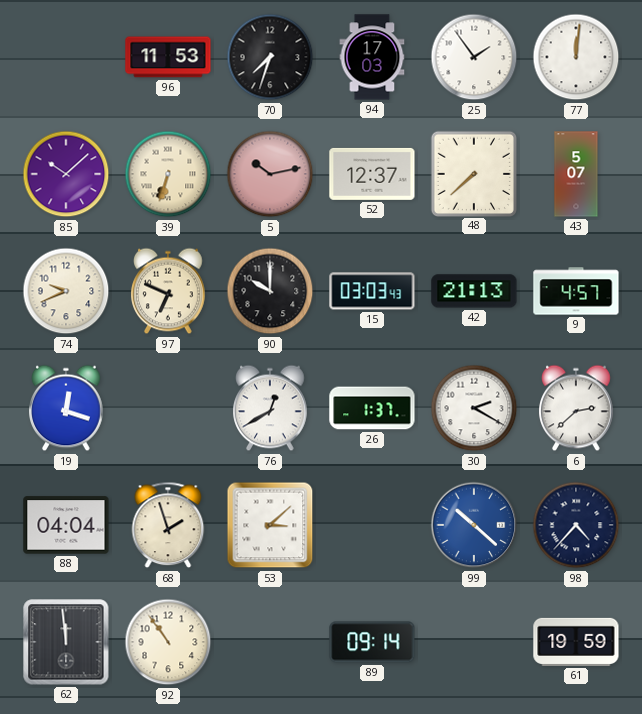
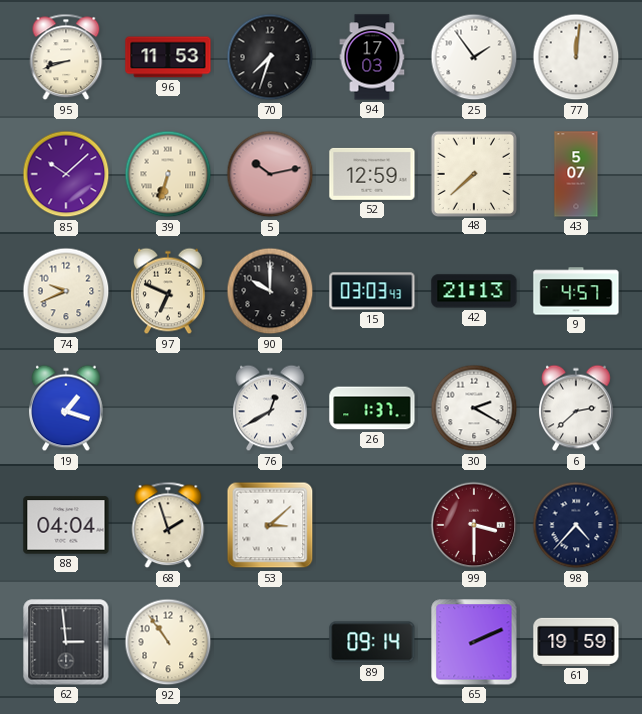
95: none -> 8:42
52: 12:37 -> 12:59
19: 12:18 -> 1:18
99: 10:22 -> 3:30
99 dial: blue -> burgundy
62: 11:59 -> 2:59
65: none -> 2:11
